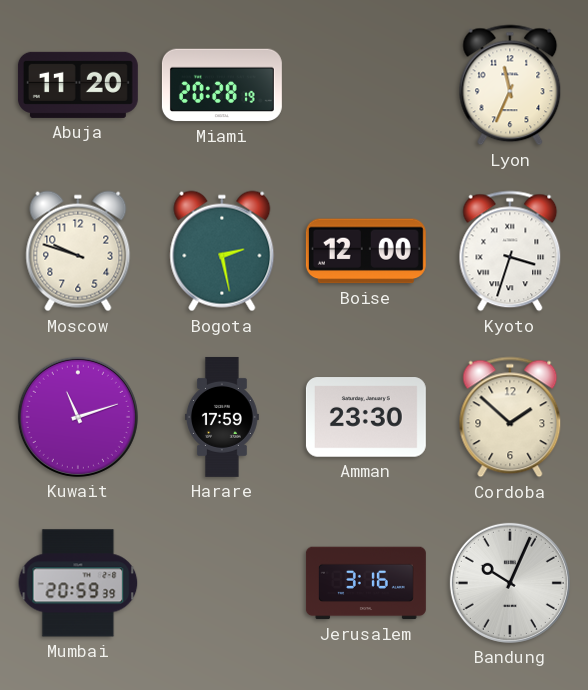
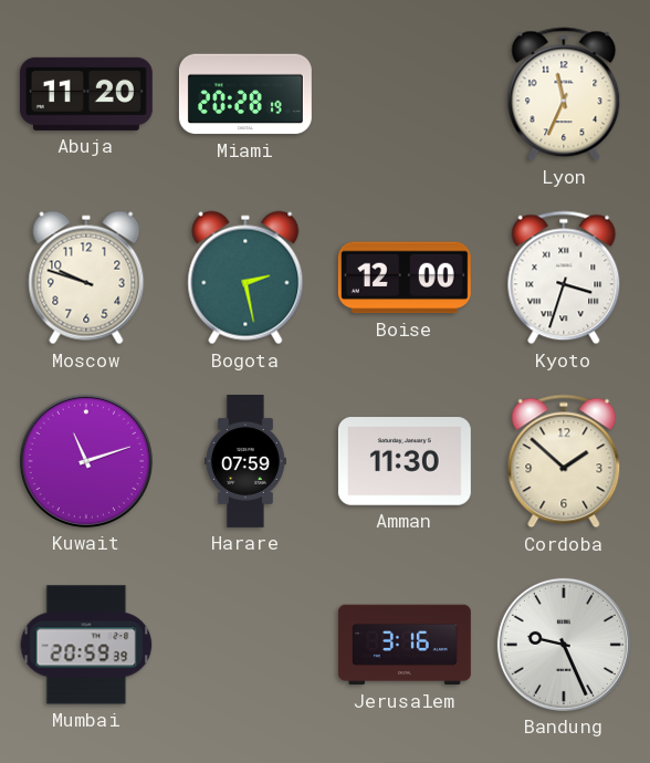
Harare: 17:59 -> 07:59
Amman: 23:30 -> 11:30
Bandung: 10:04 -> 9:26
